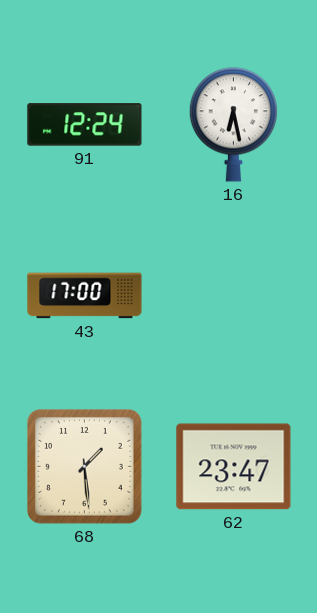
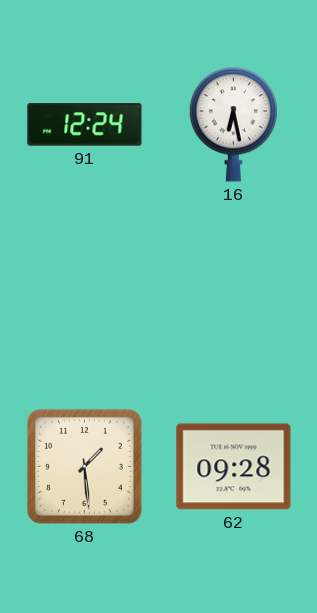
43: 17:00 -> none
62: 23:47 -> 09:28
